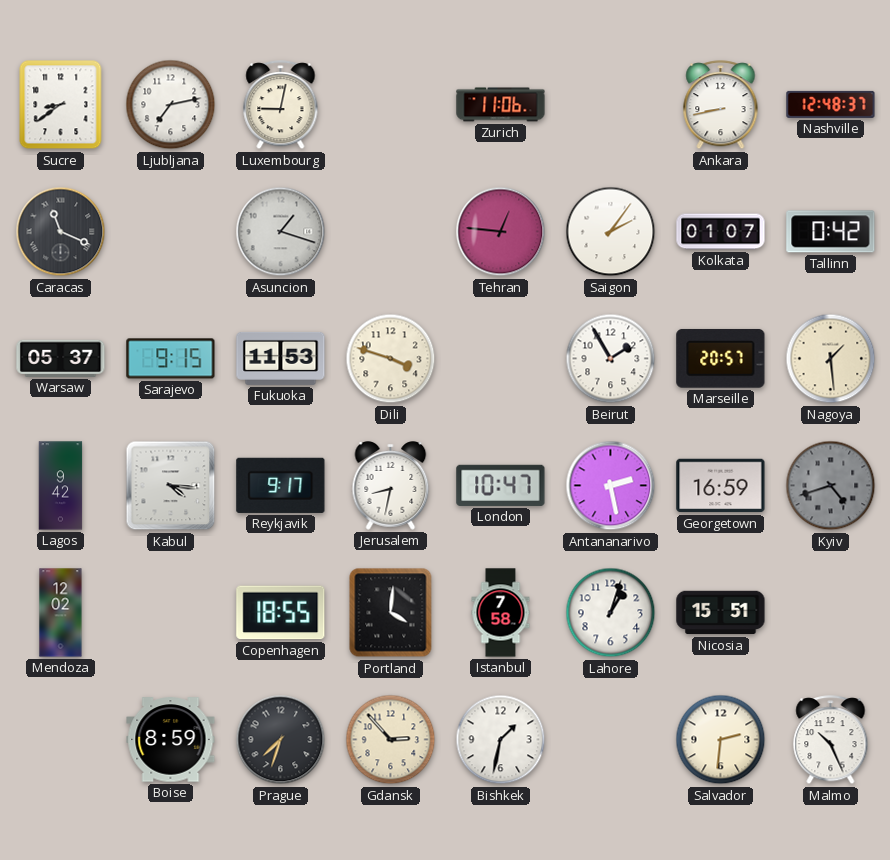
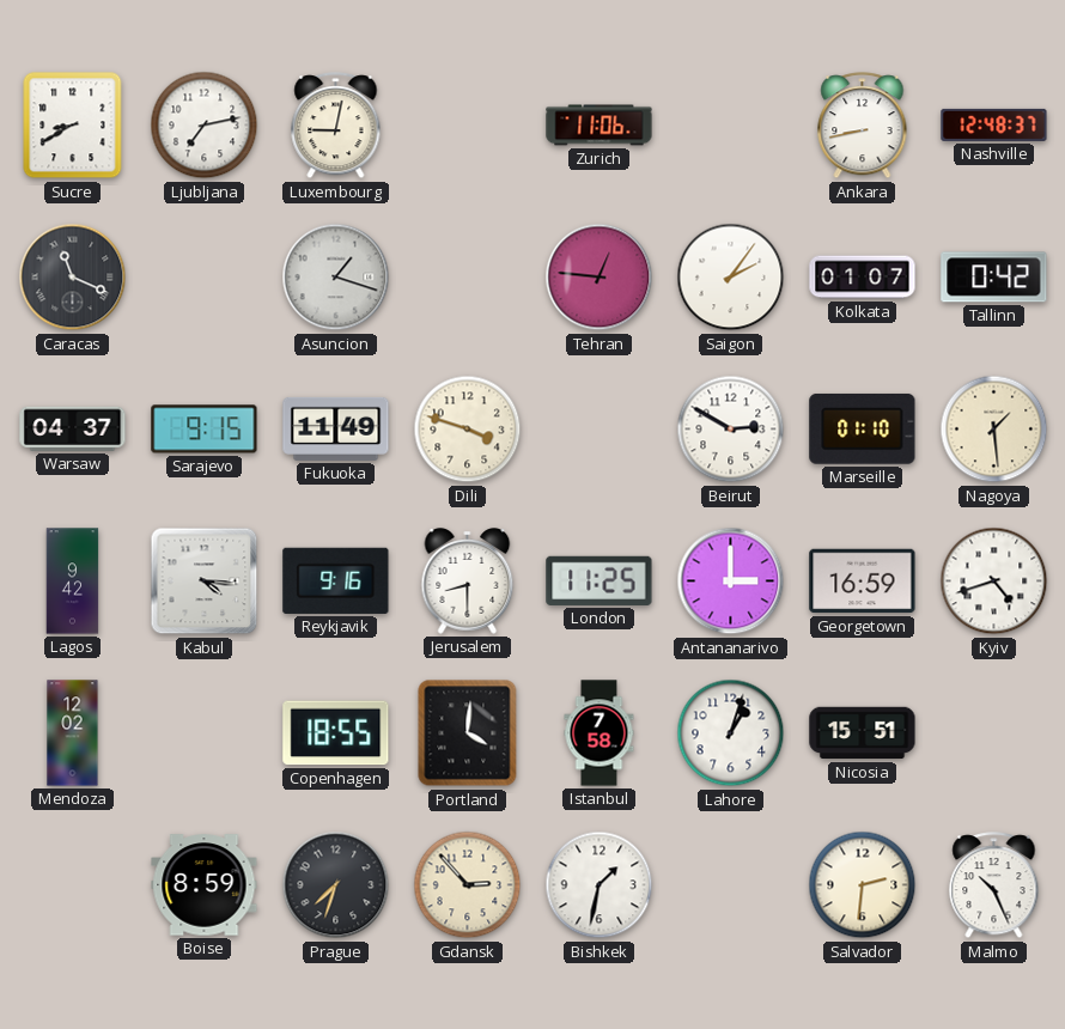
Sucre: 8:39 -> 8:40
Warsaw: 05:37 -> 04:37
Fukuoka: 11:53 -> 11:49
Beirut: 1:55 -> 2:50
Marseille: 20:57 -> 01:10
Reykjavik: 9:17 -> 9:16
Jerusalem: 8:32 -> 8:30
London: 10:47 -> 11:25
Antananarivo: 2:28 -> 3:00
Kyiv dial: grey -> white
